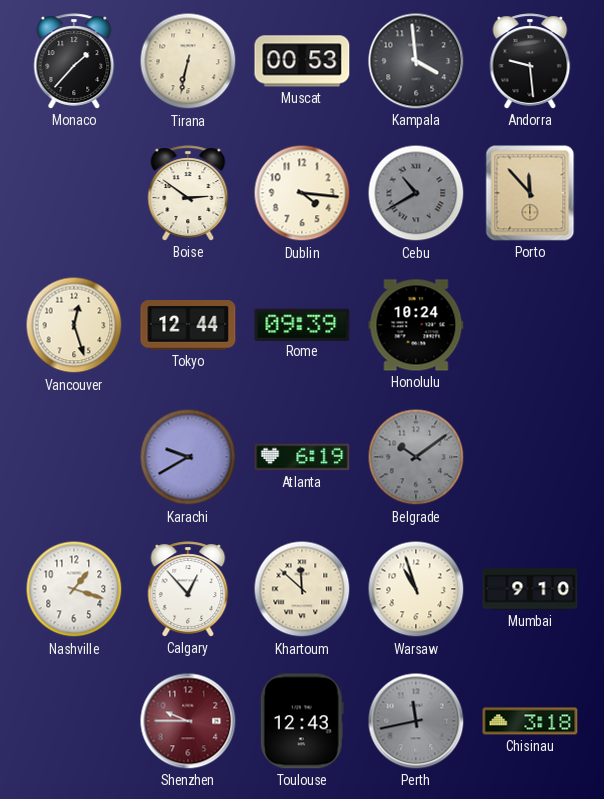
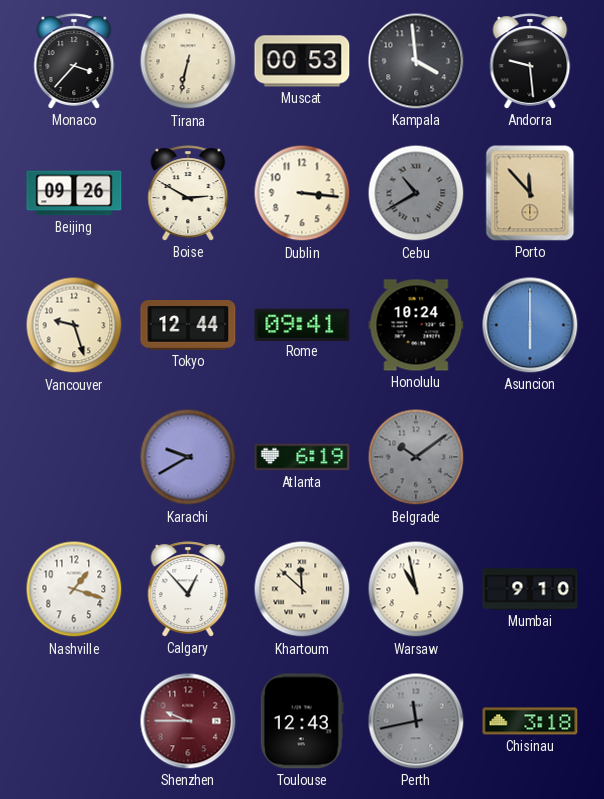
Monaco: 1:37 -> 3:37
Beijing: none -> 09:26
Boise: 2:51 -> 2:50
Dublin: 4:16 -> 3:16
Vancouver: 12:27 -> 9:27
Rome: 09:39 -> 09:41
Asuncion: none -> 6:00
Warsaw: 10:57 -> 10:58
